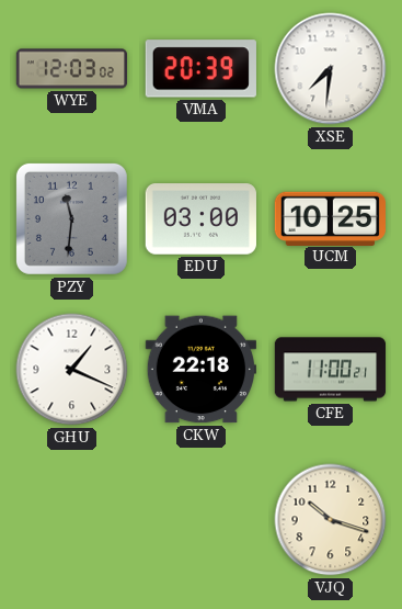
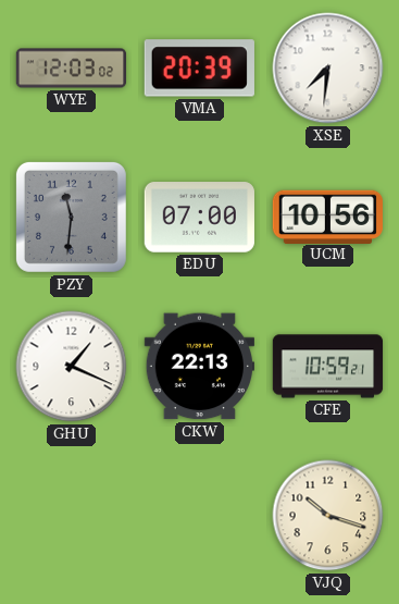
EDU: 03:00 -> 07:00
UCM: 10:25 -> 10:56
CKW: 22:18 -> 22:13
CFE: 11:00 -> 10:59
